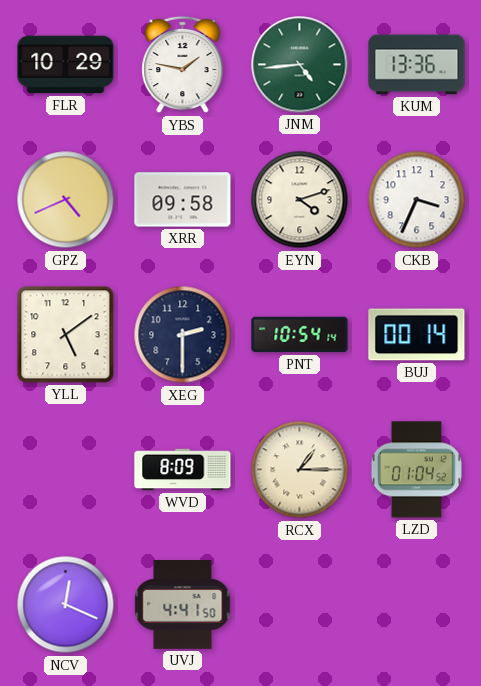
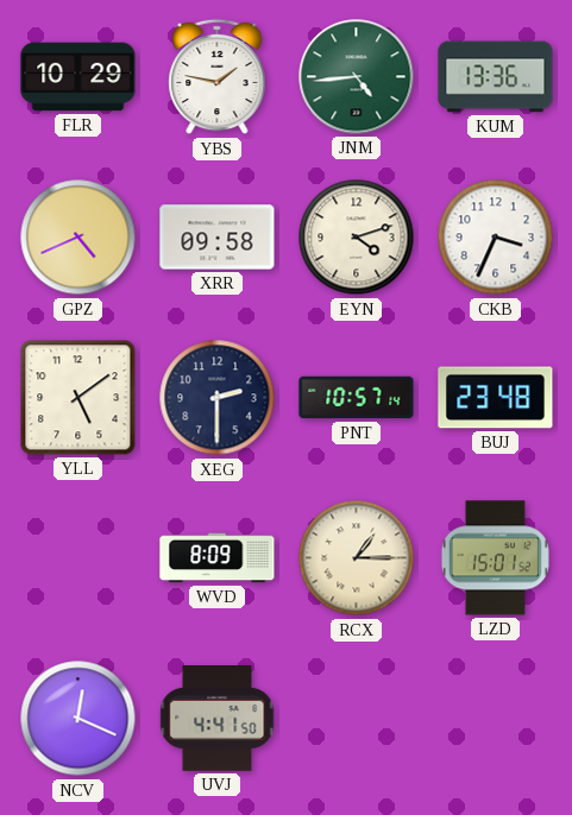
PNT: 10:54 -> 10:57
BUJ: 00:14 -> 23:48
LZD: 01:04 -> 15:01
